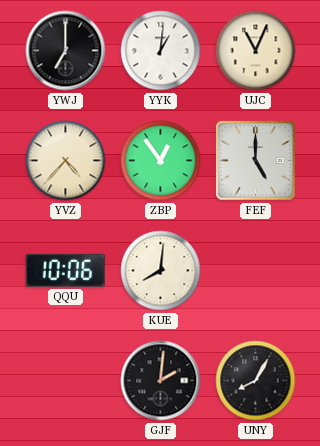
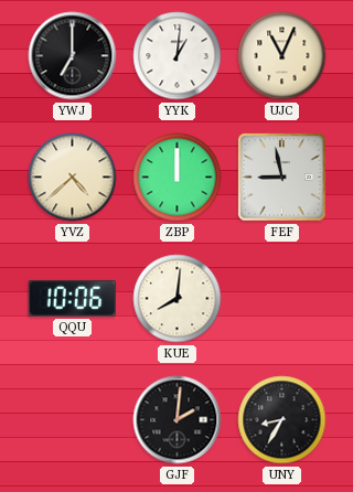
YVZ: 4:37 -> 4:38
ZBP: 12:54 -> 12:00
FEF: 5:00 -> 8:58
UNY: 8:05 -> 8:35
